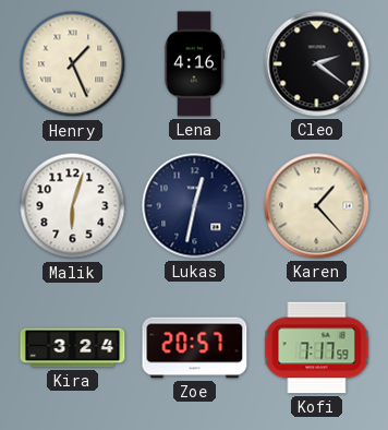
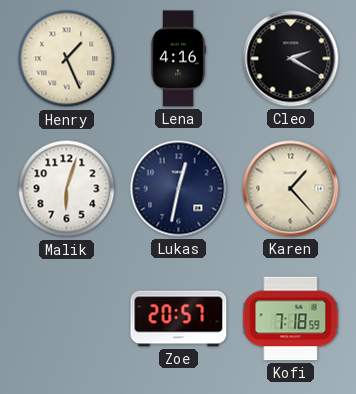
Cleo: 2:21 -> 2:20
Kira: 3:24 -> none
Kofi: 7:17 -> 7:18
